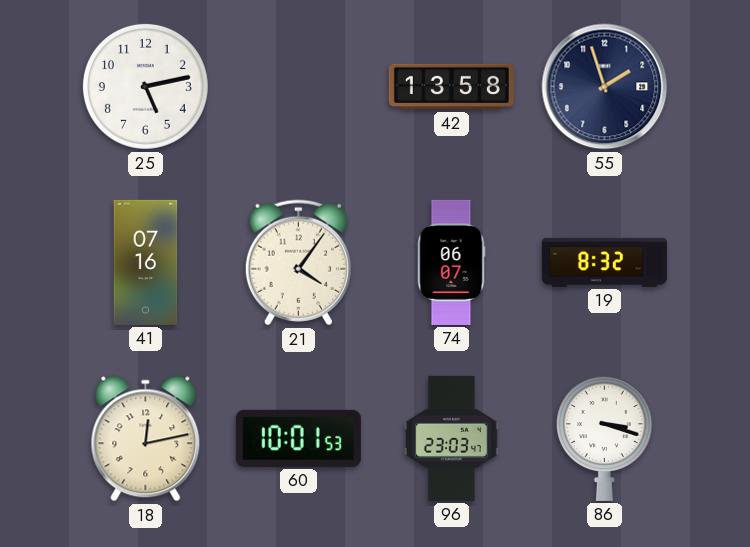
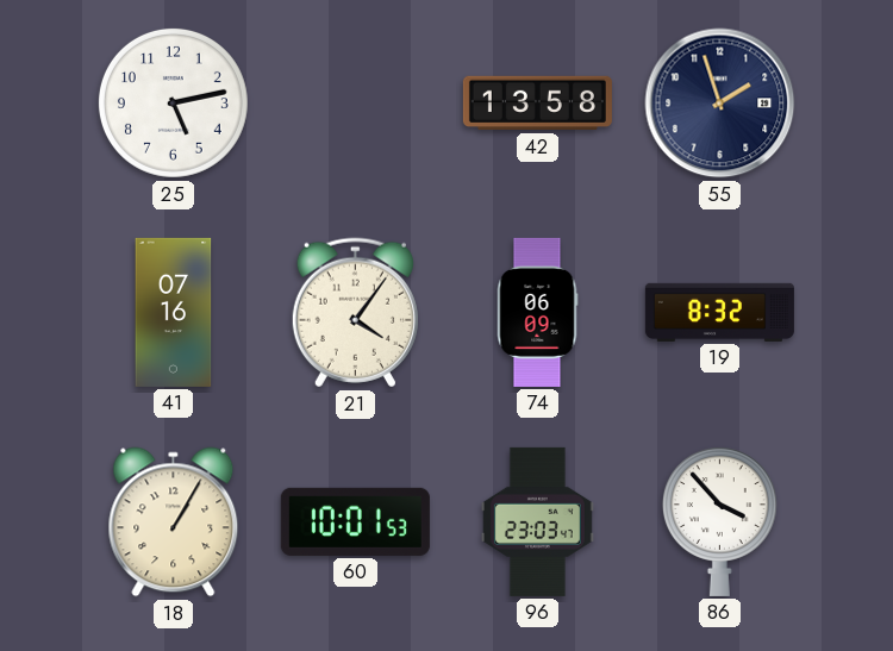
74: 06:07 -> 06:09
18: 12:13 -> 1:05
86: 3:18 -> 3:53
